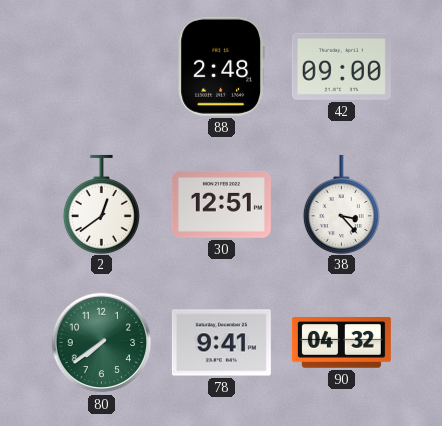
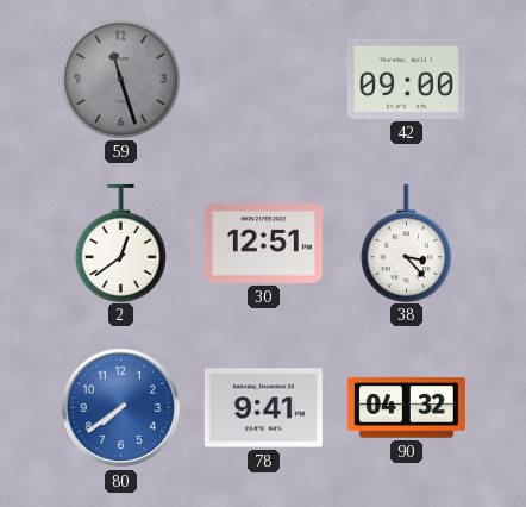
59: none -> 11:27
88: 2:48 -> none
80 dial: green -> blue
